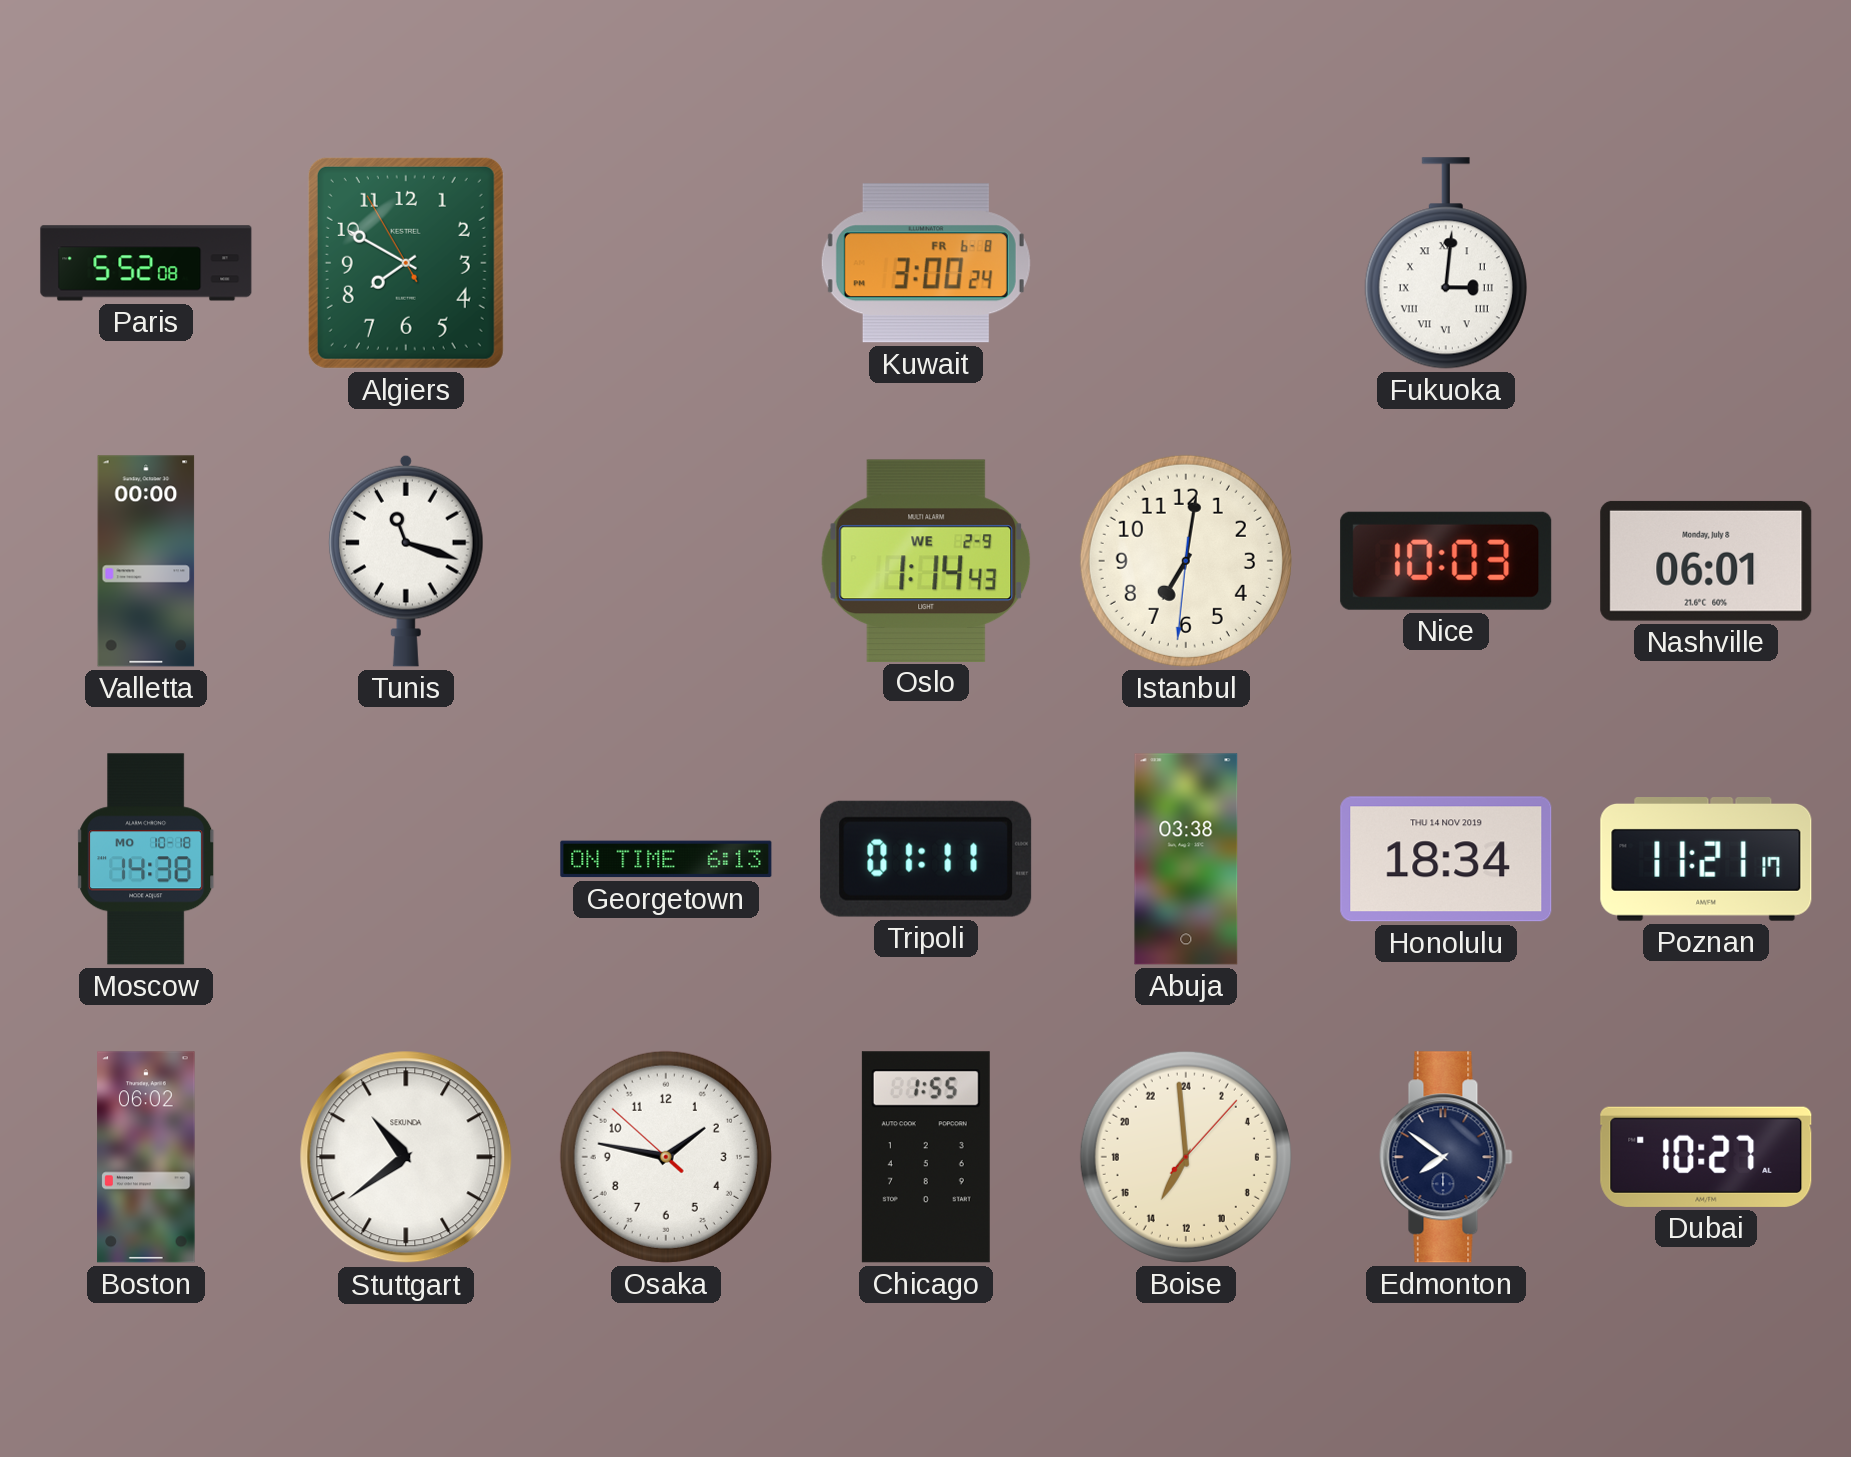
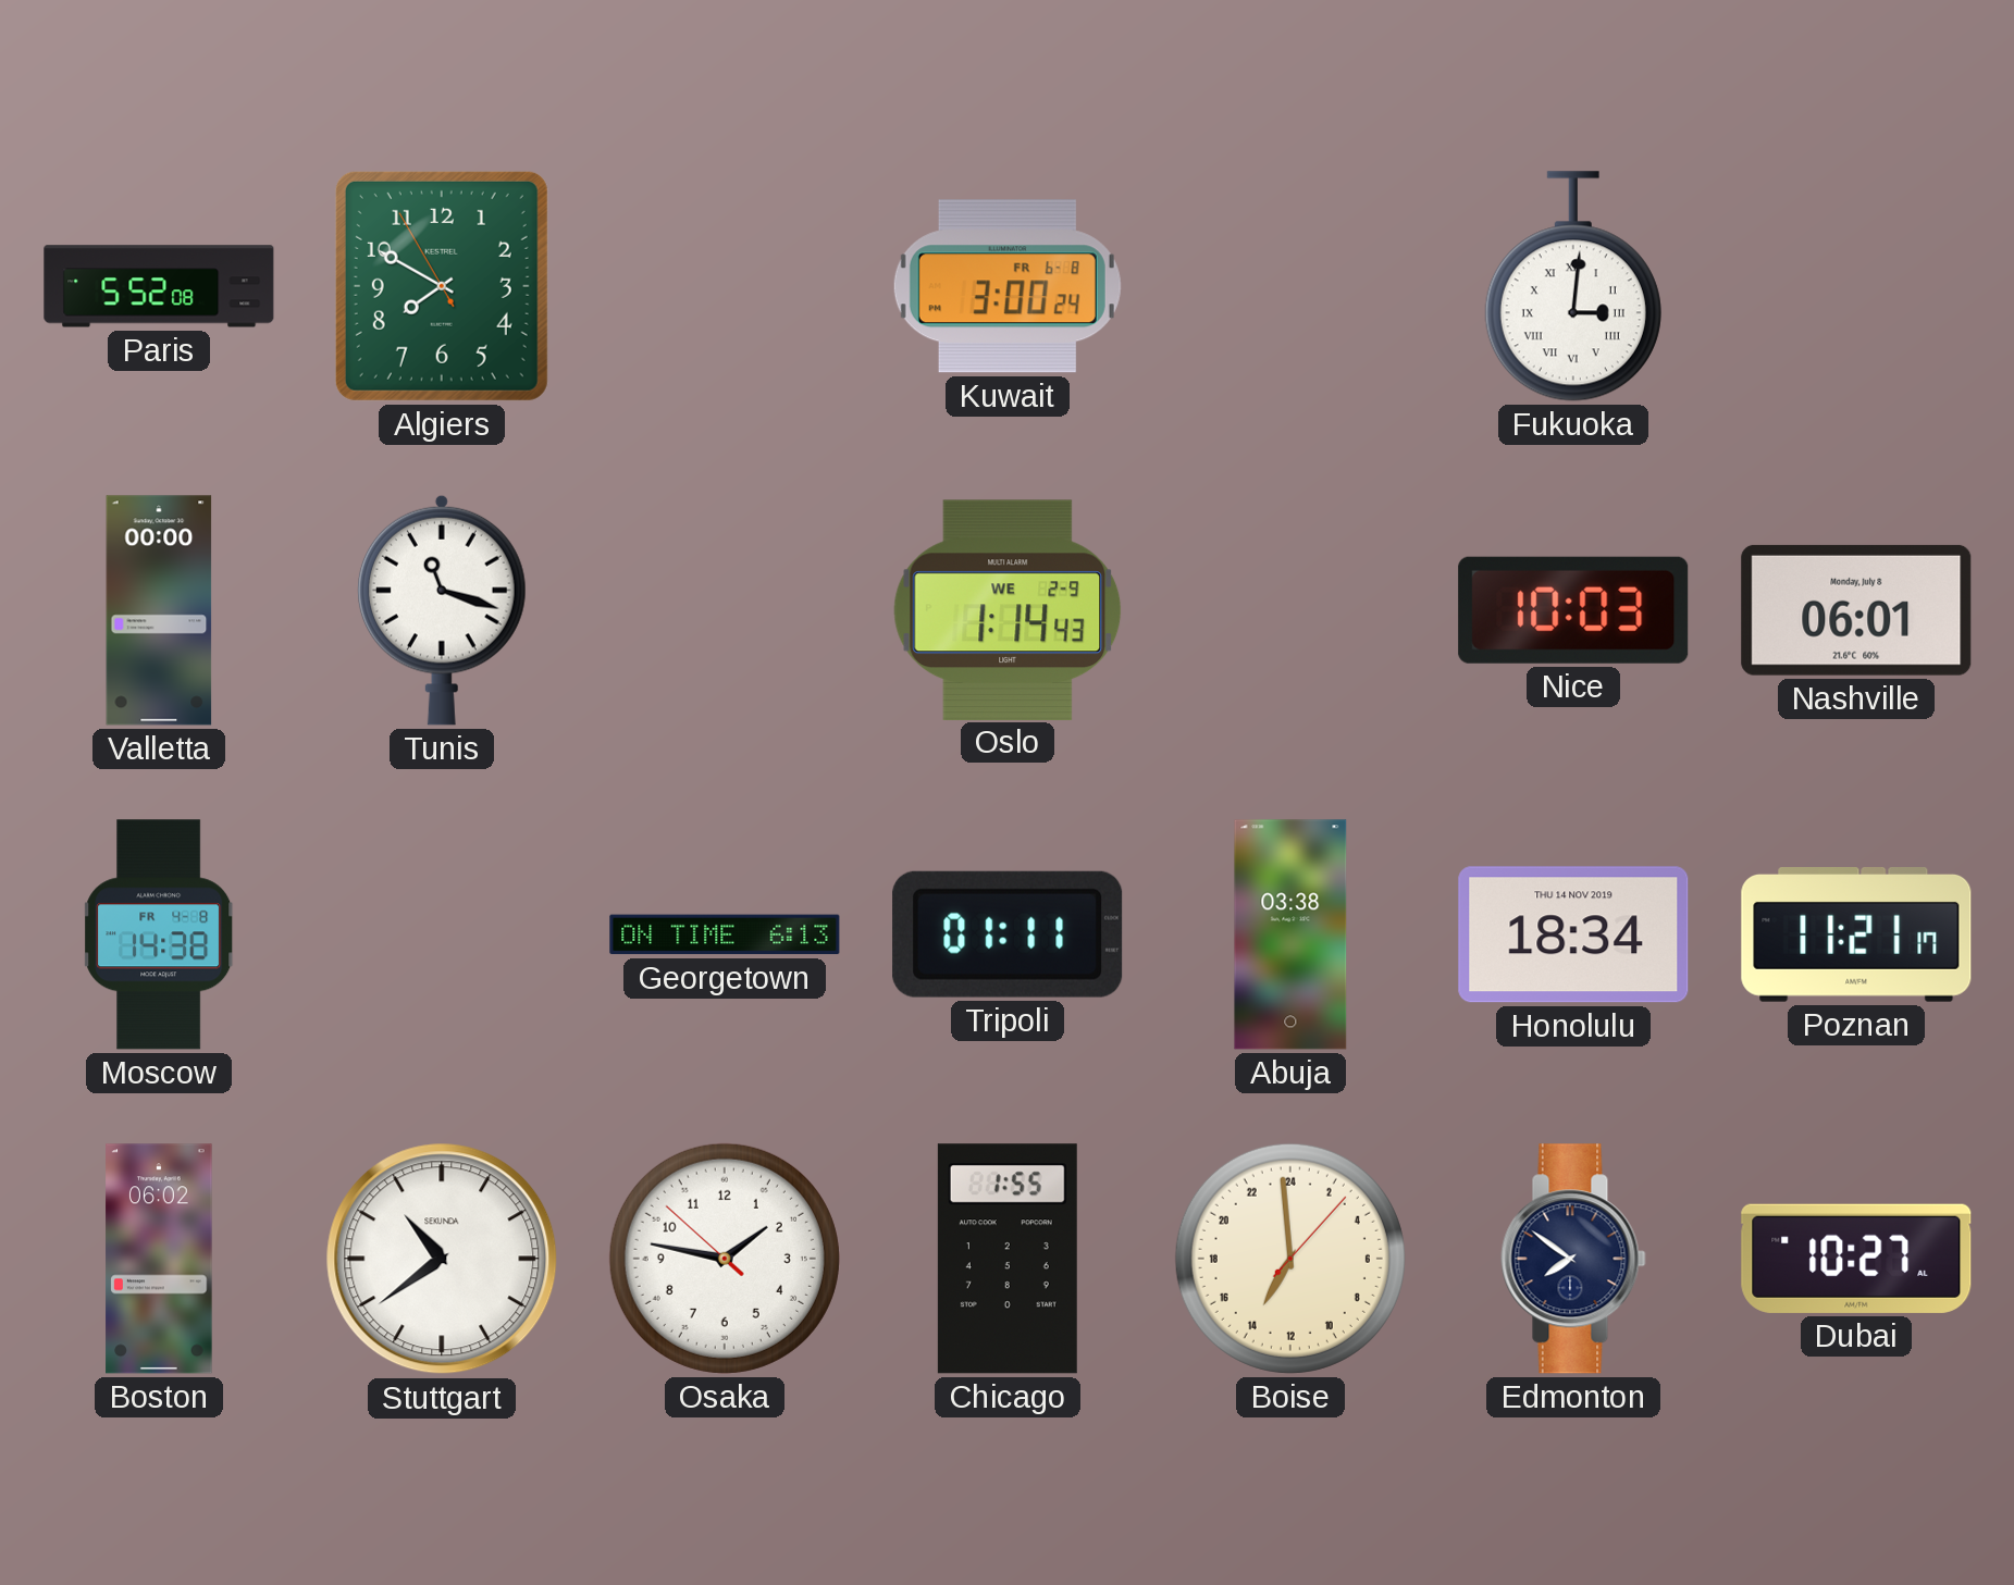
Istanbul: 7:01 -> none
Moscow date: MO 10-18 -> FR 4-8
